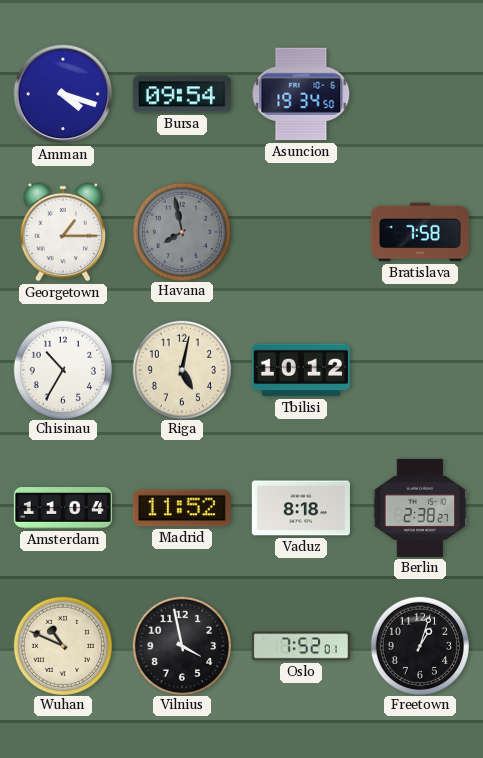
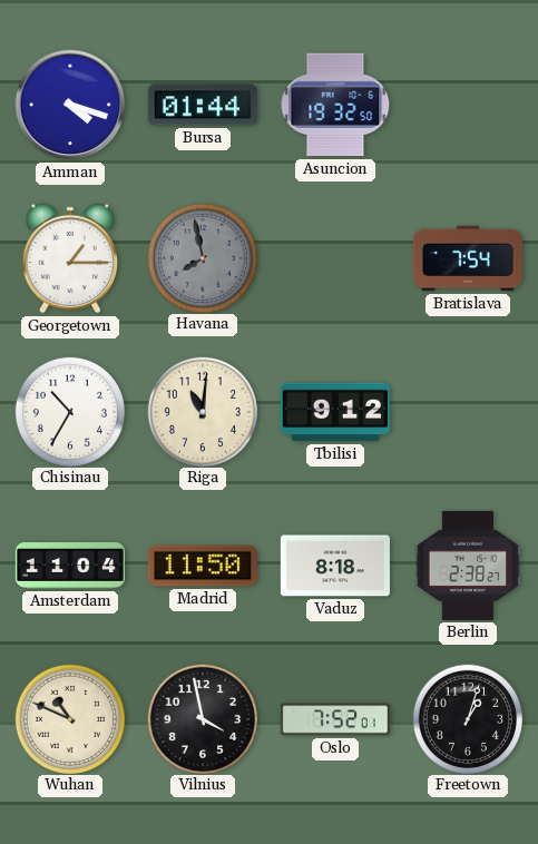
Bursa: 09:54 -> 01:44
Asuncion: 19:34 -> 19:32
Bratislava: 7:58 -> 7:54
Riga: 5:02 -> 11:01
Tbilisi: 10:12 -> 9:12
Madrid: 11:52 -> 11:50
